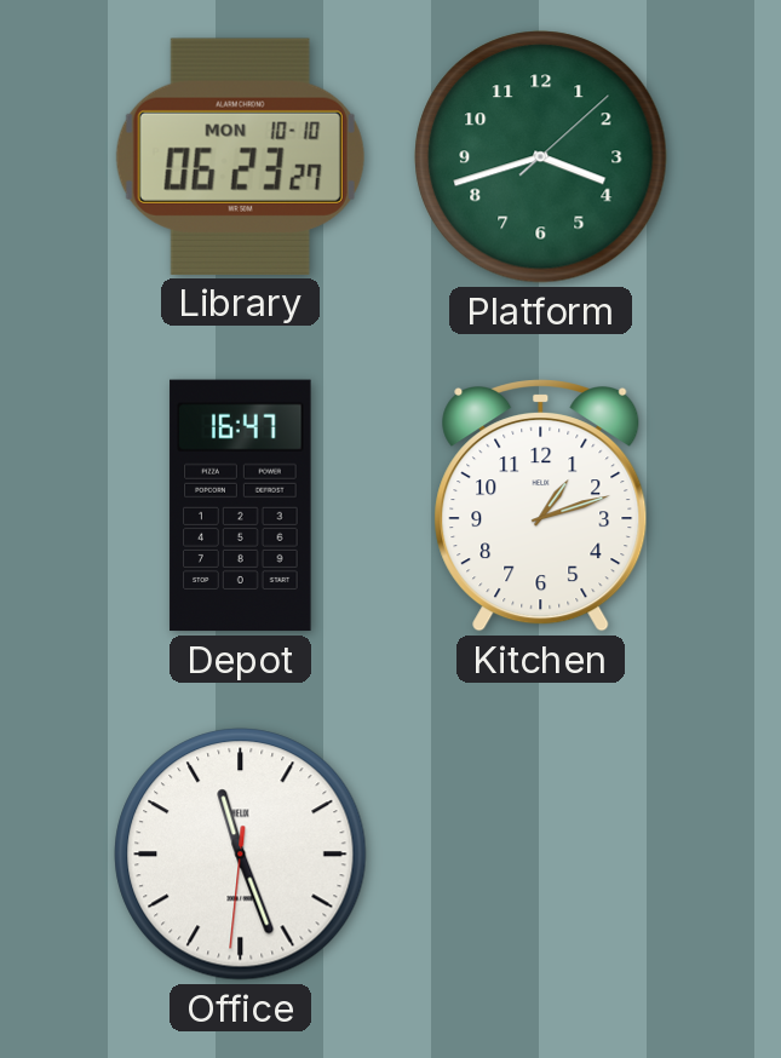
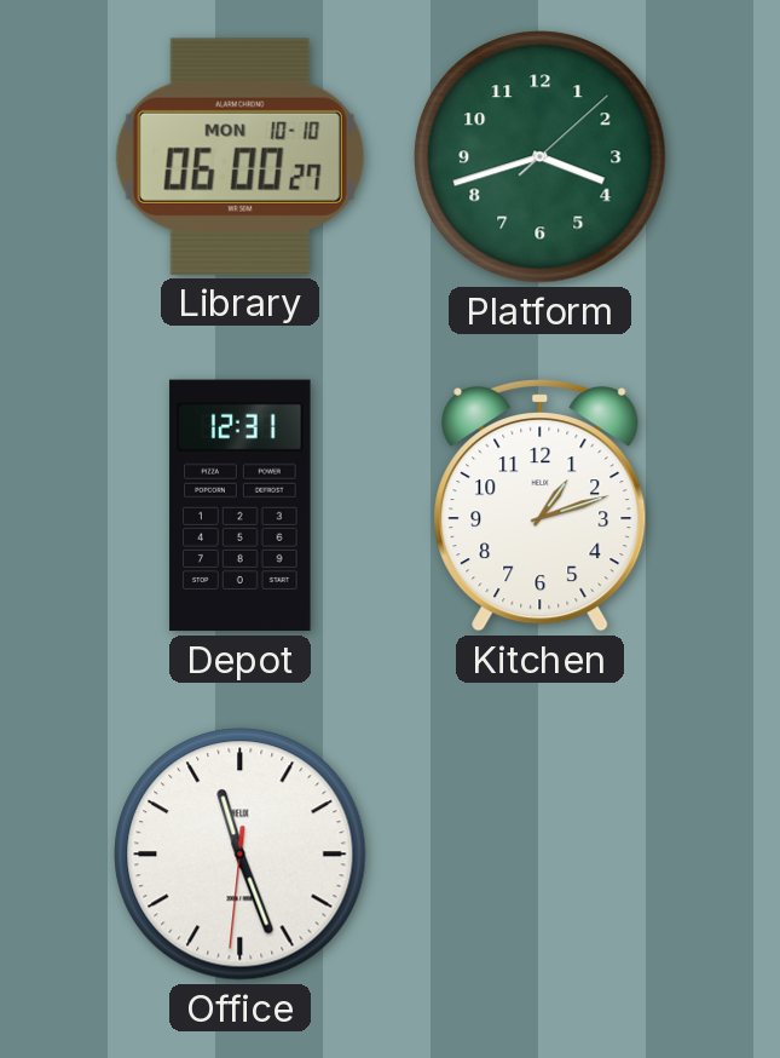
Library: 06:23 -> 06:00
Depot: 16:47 -> 12:31
